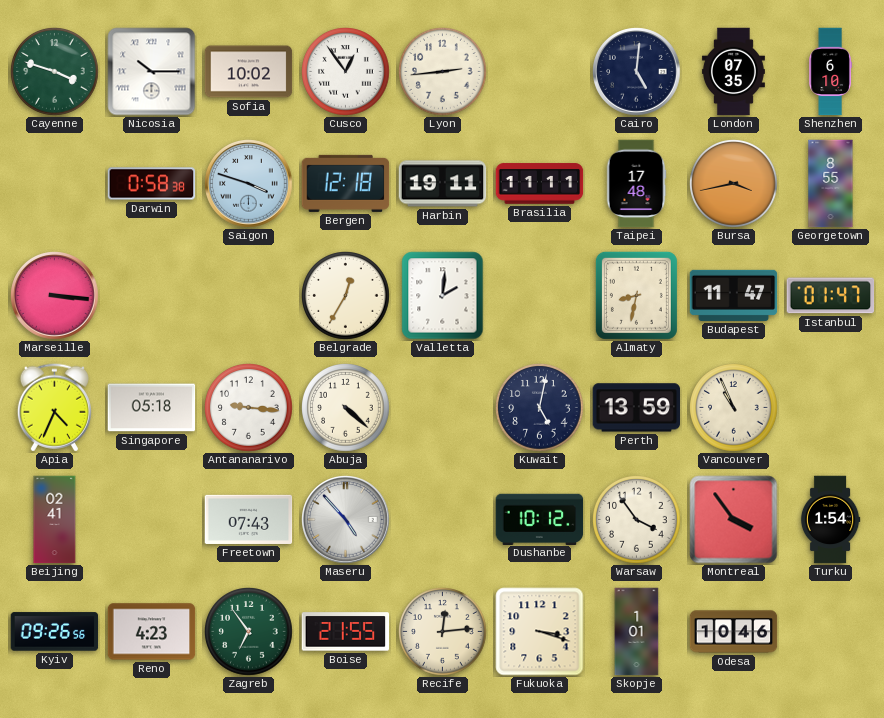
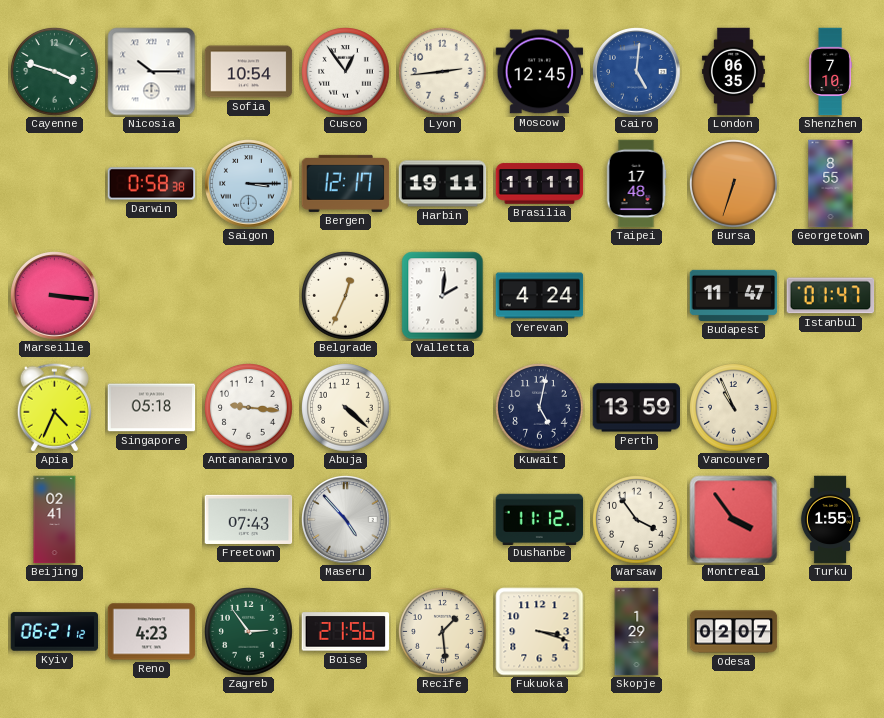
Sofia: 10:02 -> 10:54
Moscow: none -> 12:45
Cairo dial: navy -> blue
London: 07:35 -> 06:35
Shenzhen: 6:10 -> 7:10
Saigon: 3:48 -> 3:15
Bergen: 12:18 -> 12:17
Bursa: 3:43 -> 6:33
Belgrade: 12:35 -> 12:34
Yerevan: none -> 4:24
Almaty: 8:32 -> none
Dushanbe: 10:12 -> 11:12
Turku: 1:54 -> 1:55
Kyiv: 09:26 -> 06:21
Zagreb: 6:54 -> 2:54
Boise: 21:55 -> 21:56
Recife: 12:14 -> 1:29
Skopje: 1:01 -> 1:29
Odesa: 10:46 -> 02:07
